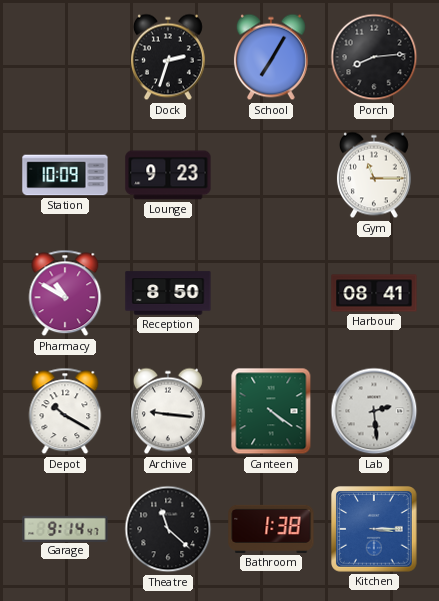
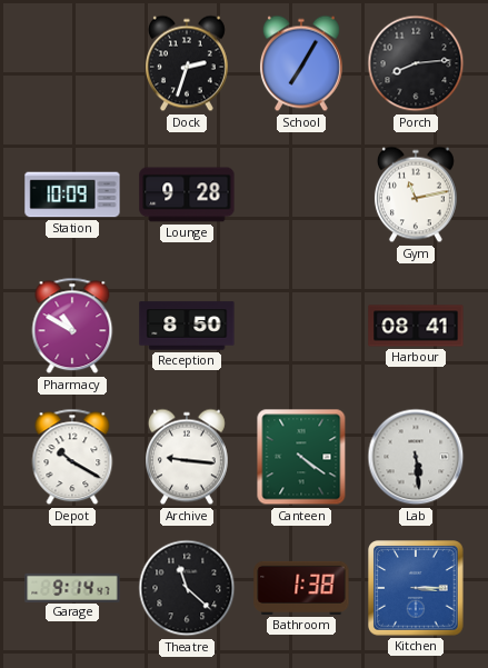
Lounge: 9:23 -> 9:28
Gym: 11:15 -> 11:13
Lab: 2:29 -> 5:29
